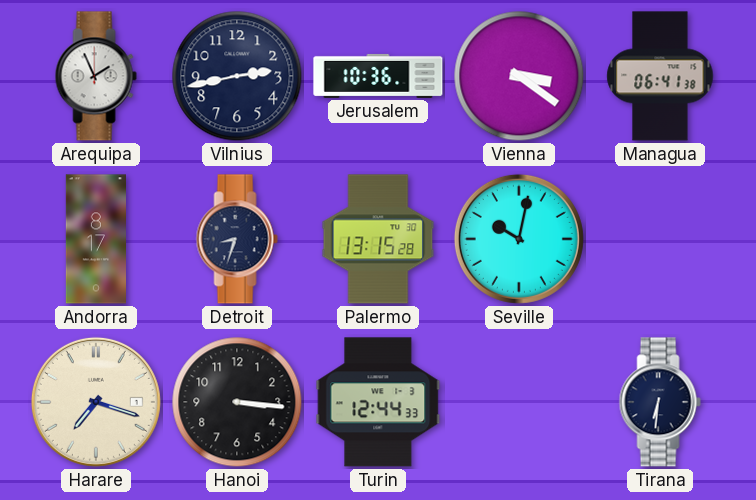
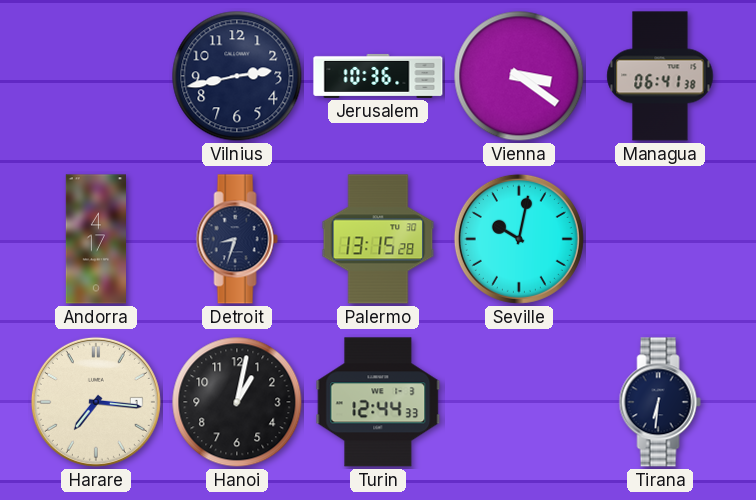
Arequipa: 1:56 -> none
Andorra: 8:17 -> 4:17
Harare: 7:18 -> 7:16
Hanoi: 3:16 -> 1:02
